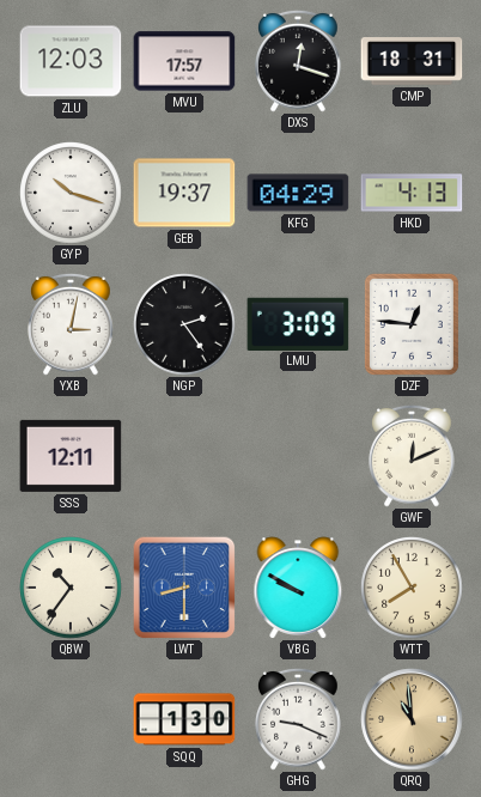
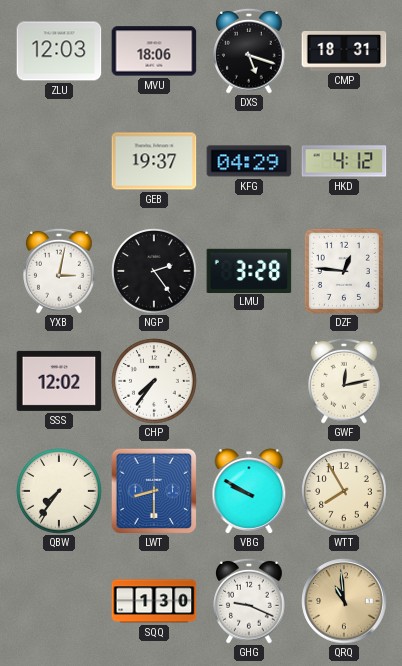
MVU: 17:57 -> 18:06
DXS: 12:18 -> 5:18
GYP: 10:18 -> none
HKD: 4:13 -> 4:12
LMU: 3:09 -> 3:28
SSS: 12:11 -> 12:02
CHP: none -> 7:36
GWF: 12:11 -> 12:13
QBW: 10:36 -> 7:36
